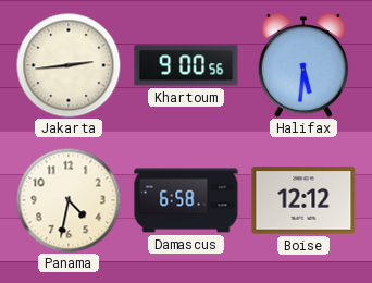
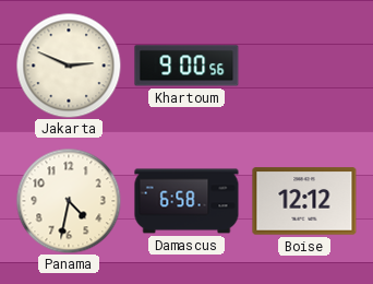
Jakarta: 2:44 -> 2:49
Halifax: 5:31 -> none
